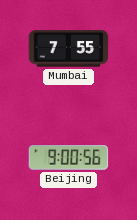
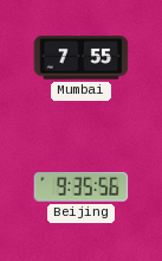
Beijing: 9:00 -> 9:35
